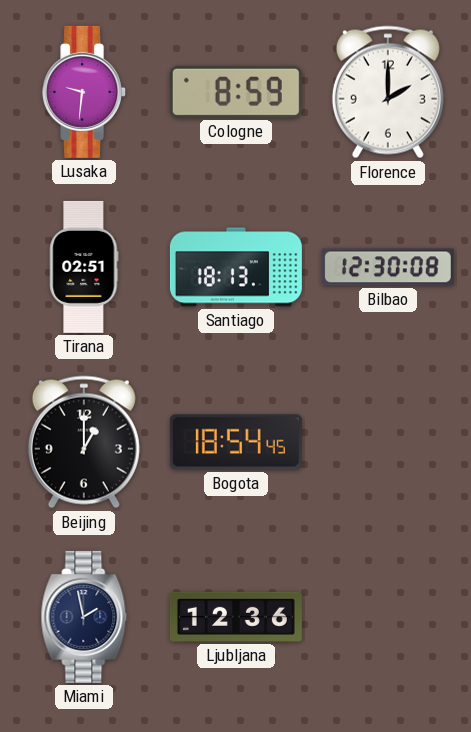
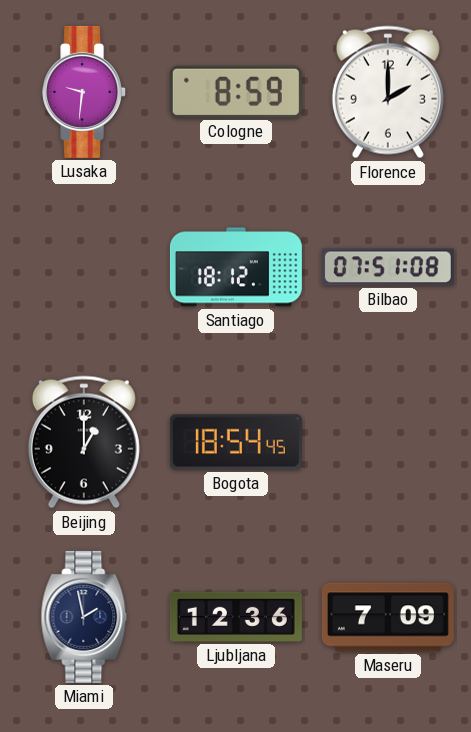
Tirana: 02:51 -> none
Santiago: 18:13 -> 18:12
Bilbao: 12:30 -> 07:51
Maseru: none -> 7:09
